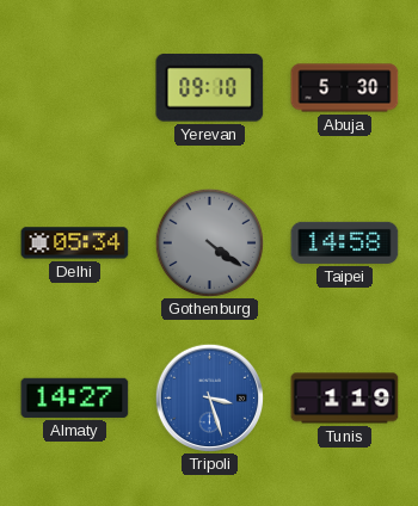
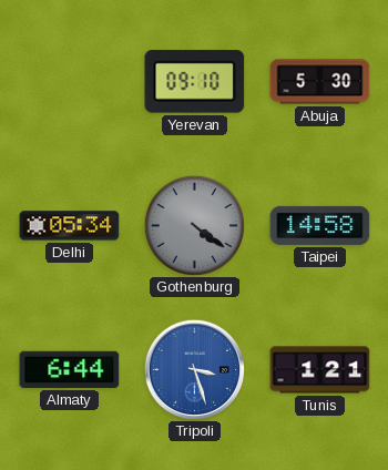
Almaty: 14:27 -> 6:44
Tunis: 1:19 -> 1:21
